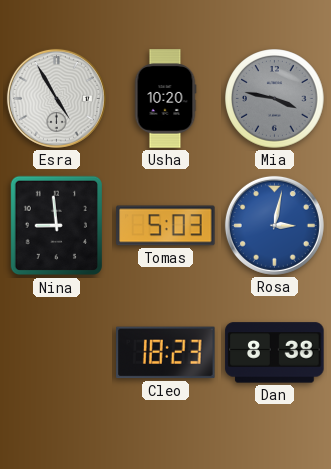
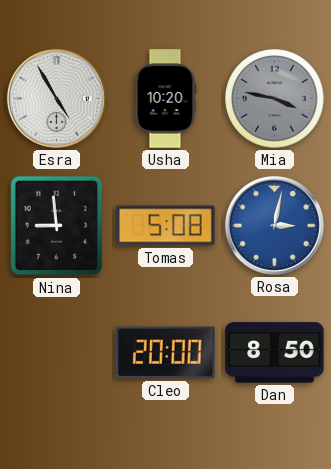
Tomas: 5:03 -> 5:08
Cleo: 18:23 -> 20:00
Dan: 8:38 -> 8:50
